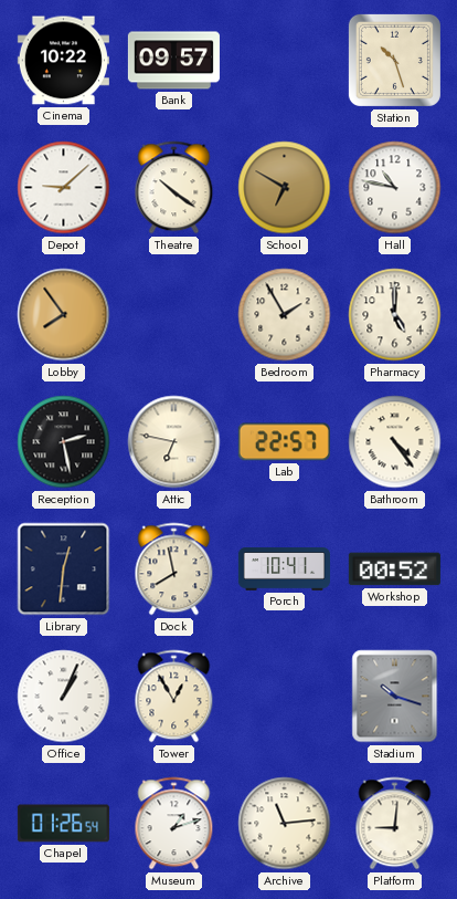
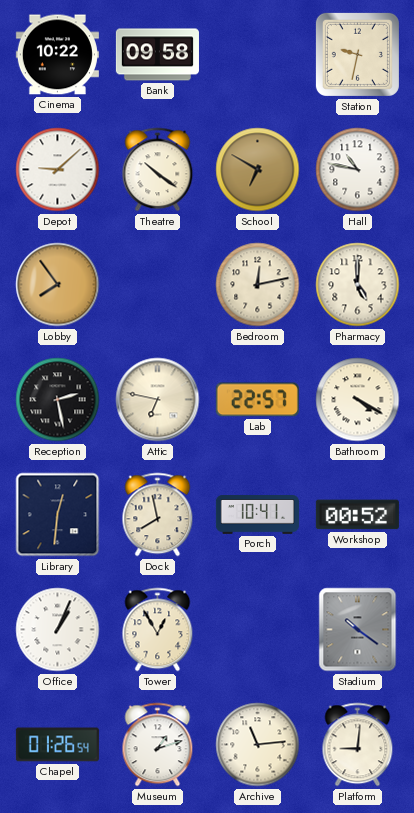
Bank: 09:57 -> 09:58
Station: 10:27 -> 9:32
Bedroom: 1:55 -> 12:13
Bathroom: 4:24 -> 4:20
Stadium: 10:18 -> 10:21
